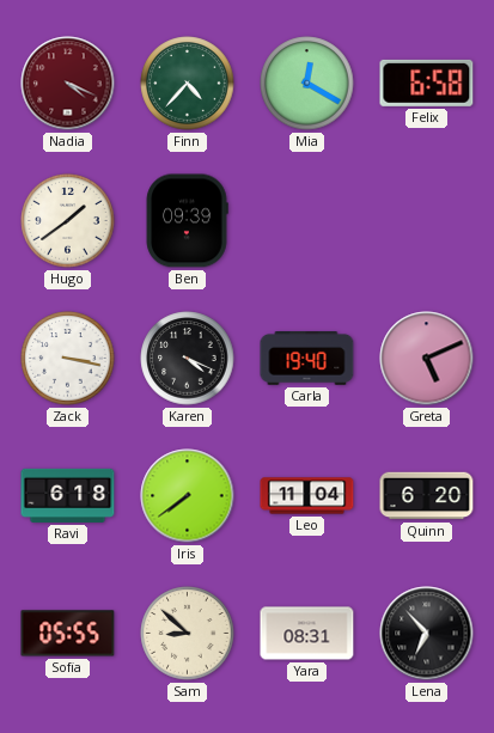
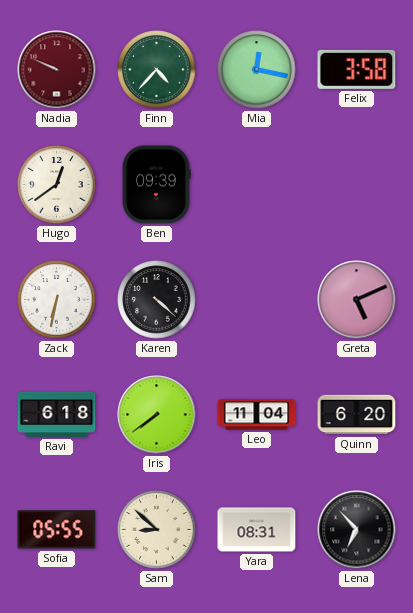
Nadia: 4:19 -> 9:49
Mia: 12:20 -> 12:17
Felix: 6:58 -> 3:58
Hugo: 1:39 -> 12:39
Zack: 3:17 -> 6:32
Karen: 4:19 -> 4:22
Carla: 19:40 -> none
